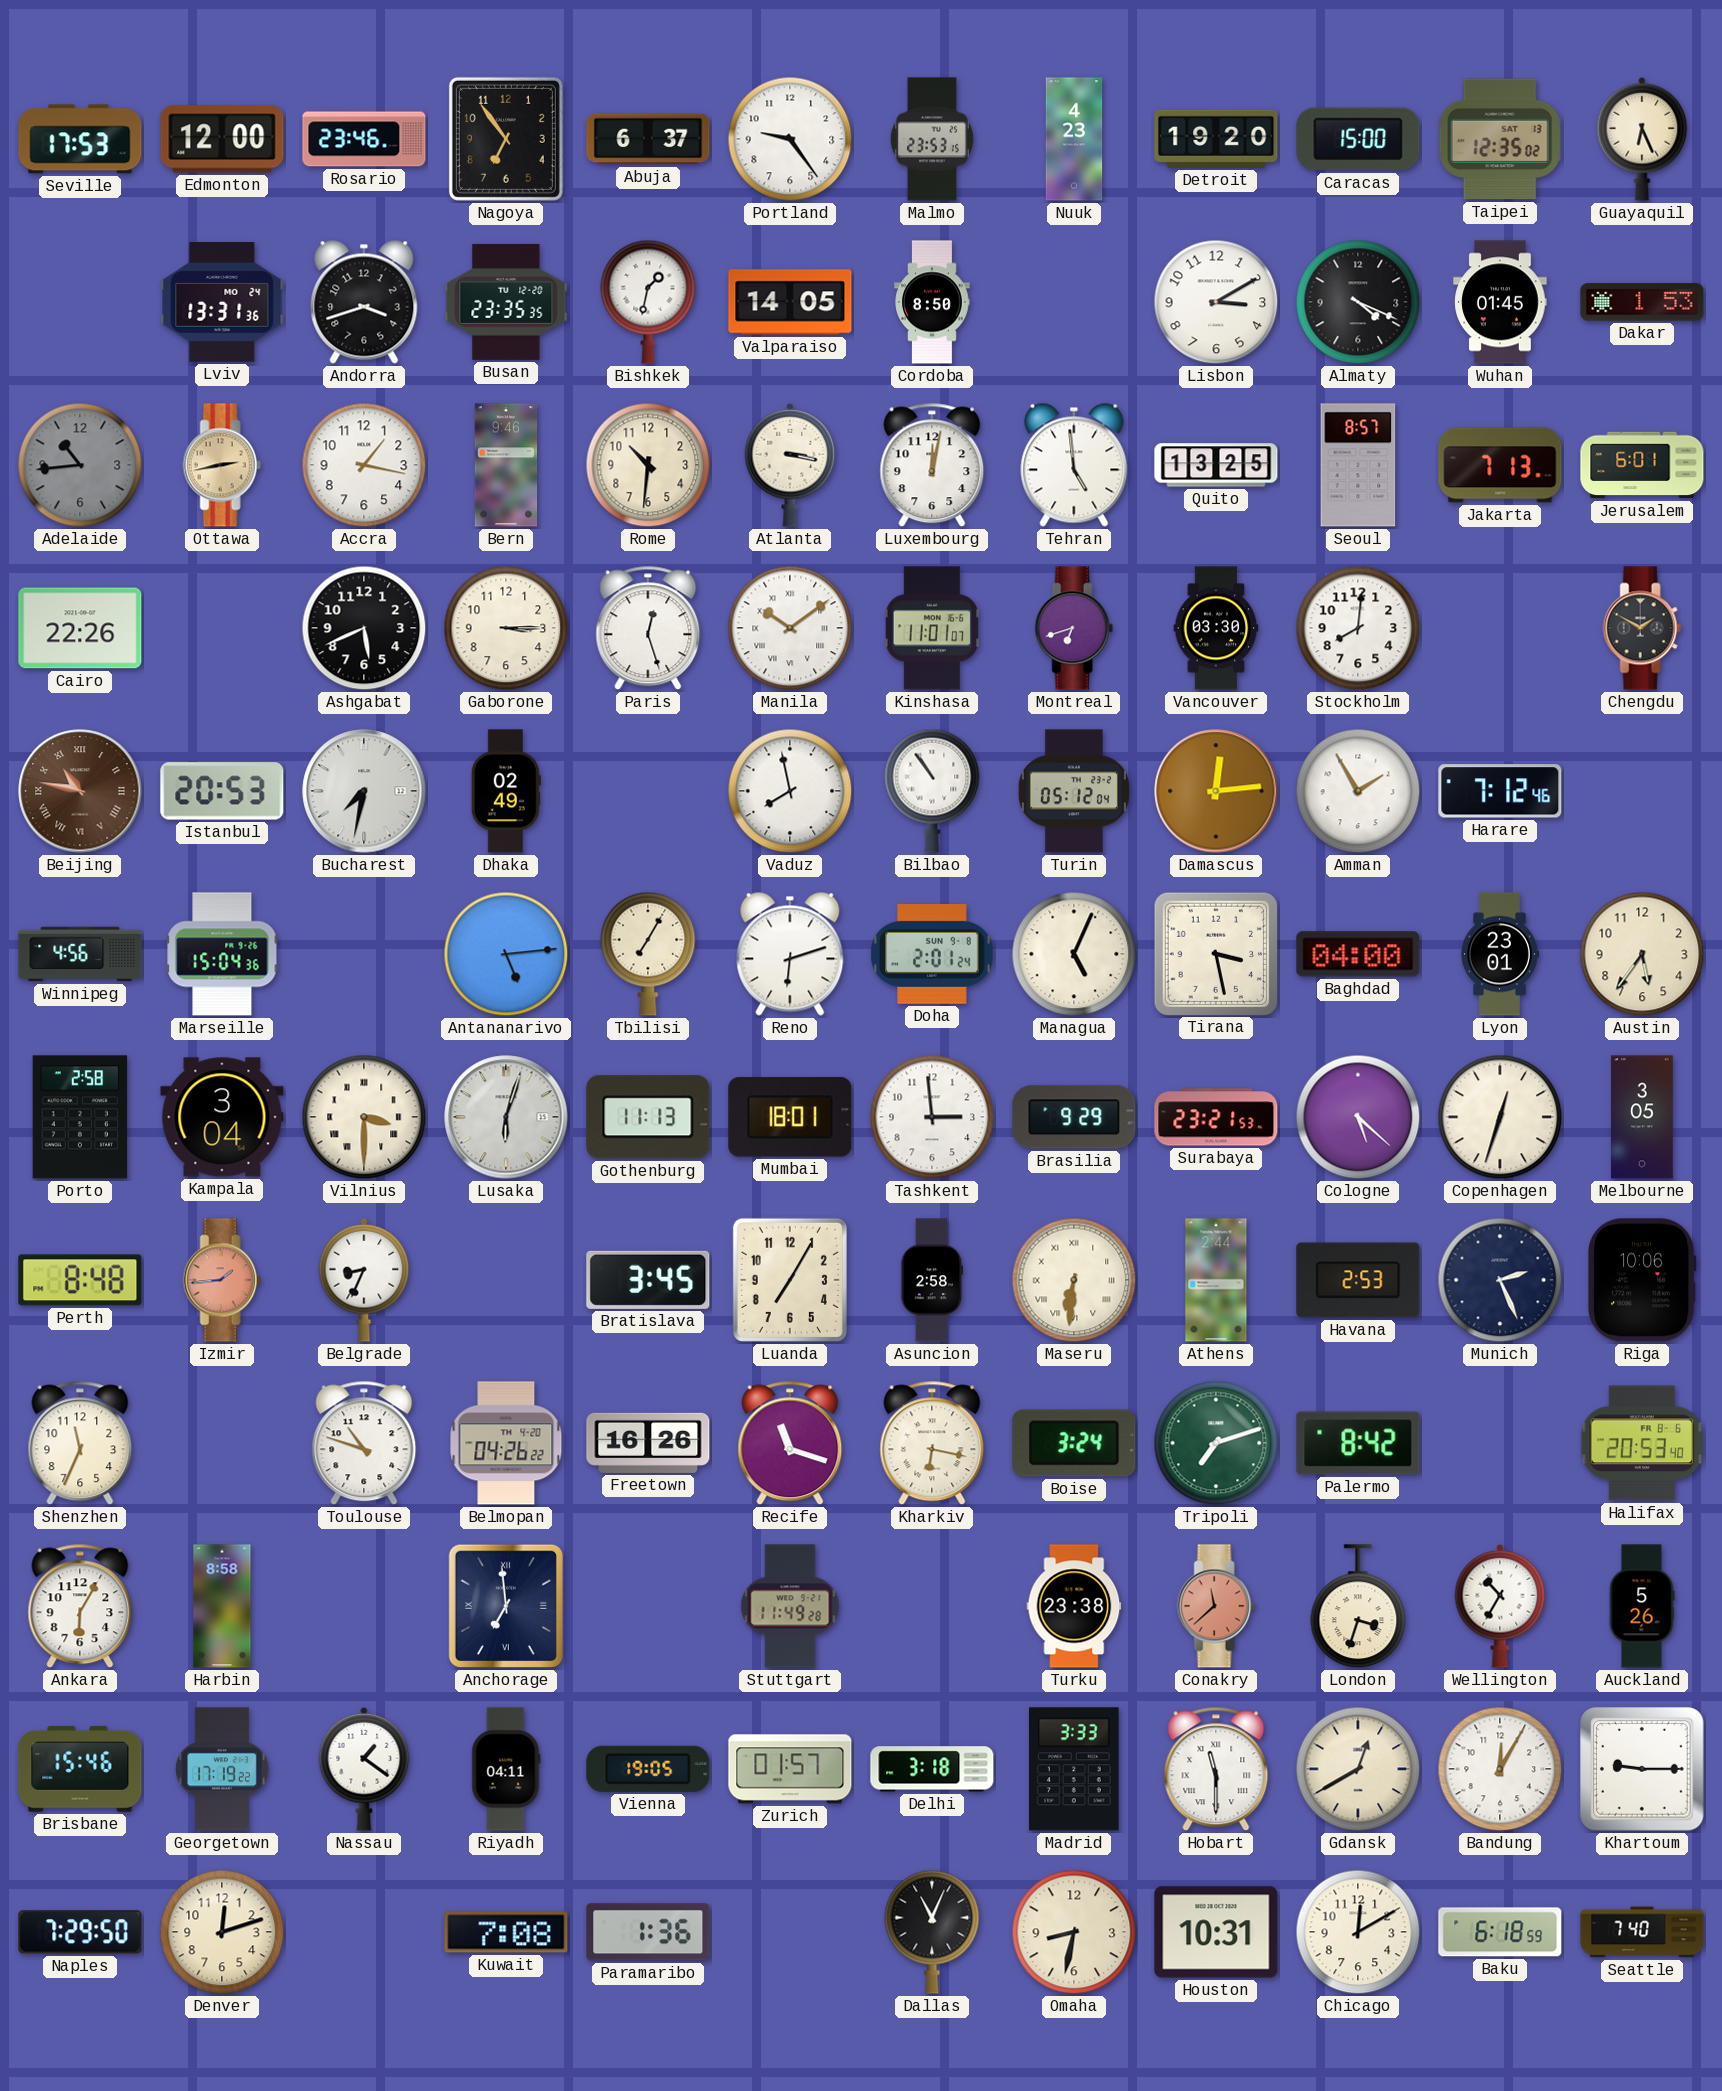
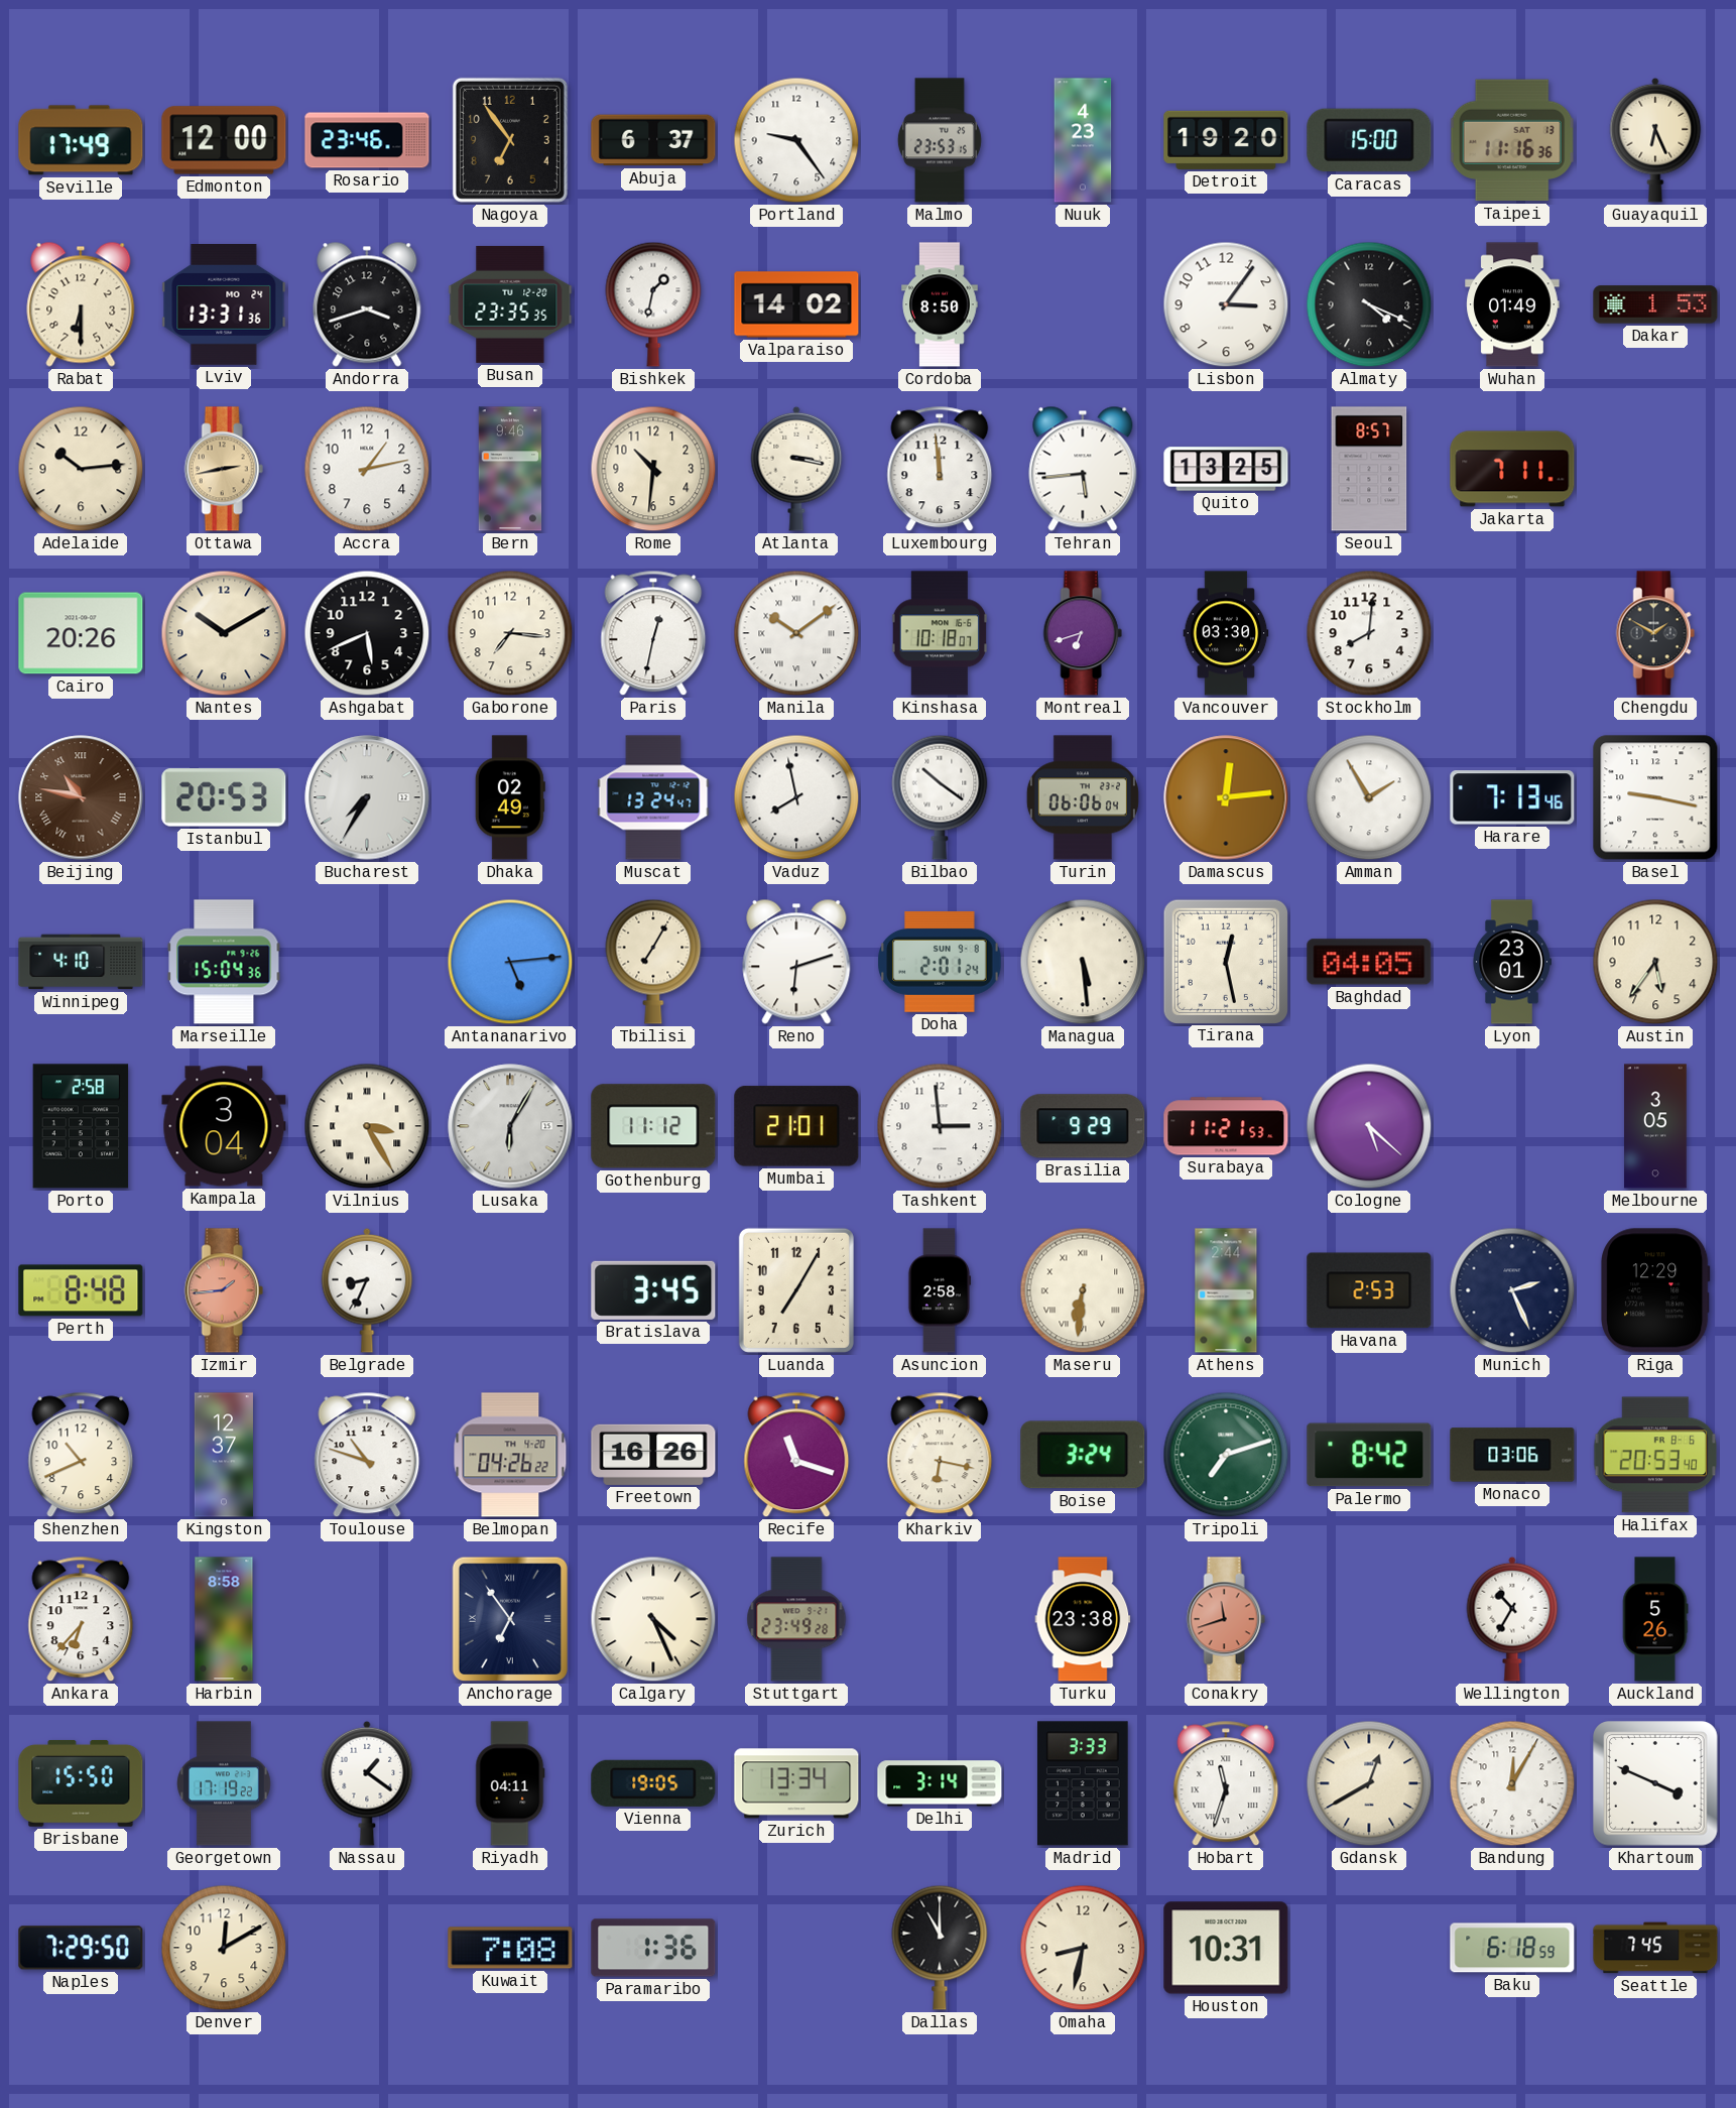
Seville: 17:53 -> 17:49
Taipei: 12:35 -> 11:16
Rabat: none -> 6:30
Valparaiso: 14:05 -> 14:02
Lisbon: 3:10 -> 3:06
Wuhan: 01:45 -> 01:49
Adelaide: 10:44 -> 10:14
Adelaide dial: grey -> cream
Accra: 1:17 -> 1:13
Luxembourg: 12:02 -> 11:59
Tehran: 4:59 -> 5:44
Jakarta: 7:13 -> 7:11
Jerusalem: 6:01 -> none
Cairo: 22:26 -> 20:26
Nantes: none -> 10:10
Gaborone: 3:15 -> 7:16
Paris: 12:27 -> 12:32
Kinshasa: 11:01 -> 10:18
Bucharest: 7:32 -> 7:35
Muscat: none -> 13:24
Bilbao: 10:54 -> 10:21
Turin: 05:12 -> 06:06
Harare: 7:12 -> 7:13
Basel: none -> 9:17
Winnipeg: 4:56 -> 4:10
Managua: 5:04 -> 5:29
Tirana: 3:28 -> 12:28
Baghdad: 04:00 -> 04:05
Vilnius: 3:30 -> 3:25
Lusaka: 6:03 -> 6:05
Gothenburg: 11:13 -> 11:12
Mumbai: 18:01 -> 21:01
Surabaya: 23:21 -> 11:21
Copenhagen: 12:33 -> none
Riga: 10:06 -> 12:29
Shenzhen: 11:34 -> 10:41
Kingston: none -> 12:37
Monaco: none -> 03:06
Ankara: 6:05 -> 6:37
Anchorage: 6:59 -> 6:54
Calgary: none -> 4:26
Stuttgart: 11:49 -> 23:49
Conakry: 11:38 -> 11:42
London: 3:33 -> none
Brisbane: 15:46 -> 15:50
Zurich: 01:57 -> 13:34
Delhi: 3:18 -> 3:14
Hobart: 11:30 -> 11:33
Khartoum: 9:15 -> 3:49
Denver: 12:12 -> 12:10
Dallas: 11:04 -> 11:00
Chicago: 12:10 -> none
Seattle: 7:40 -> 7:45
